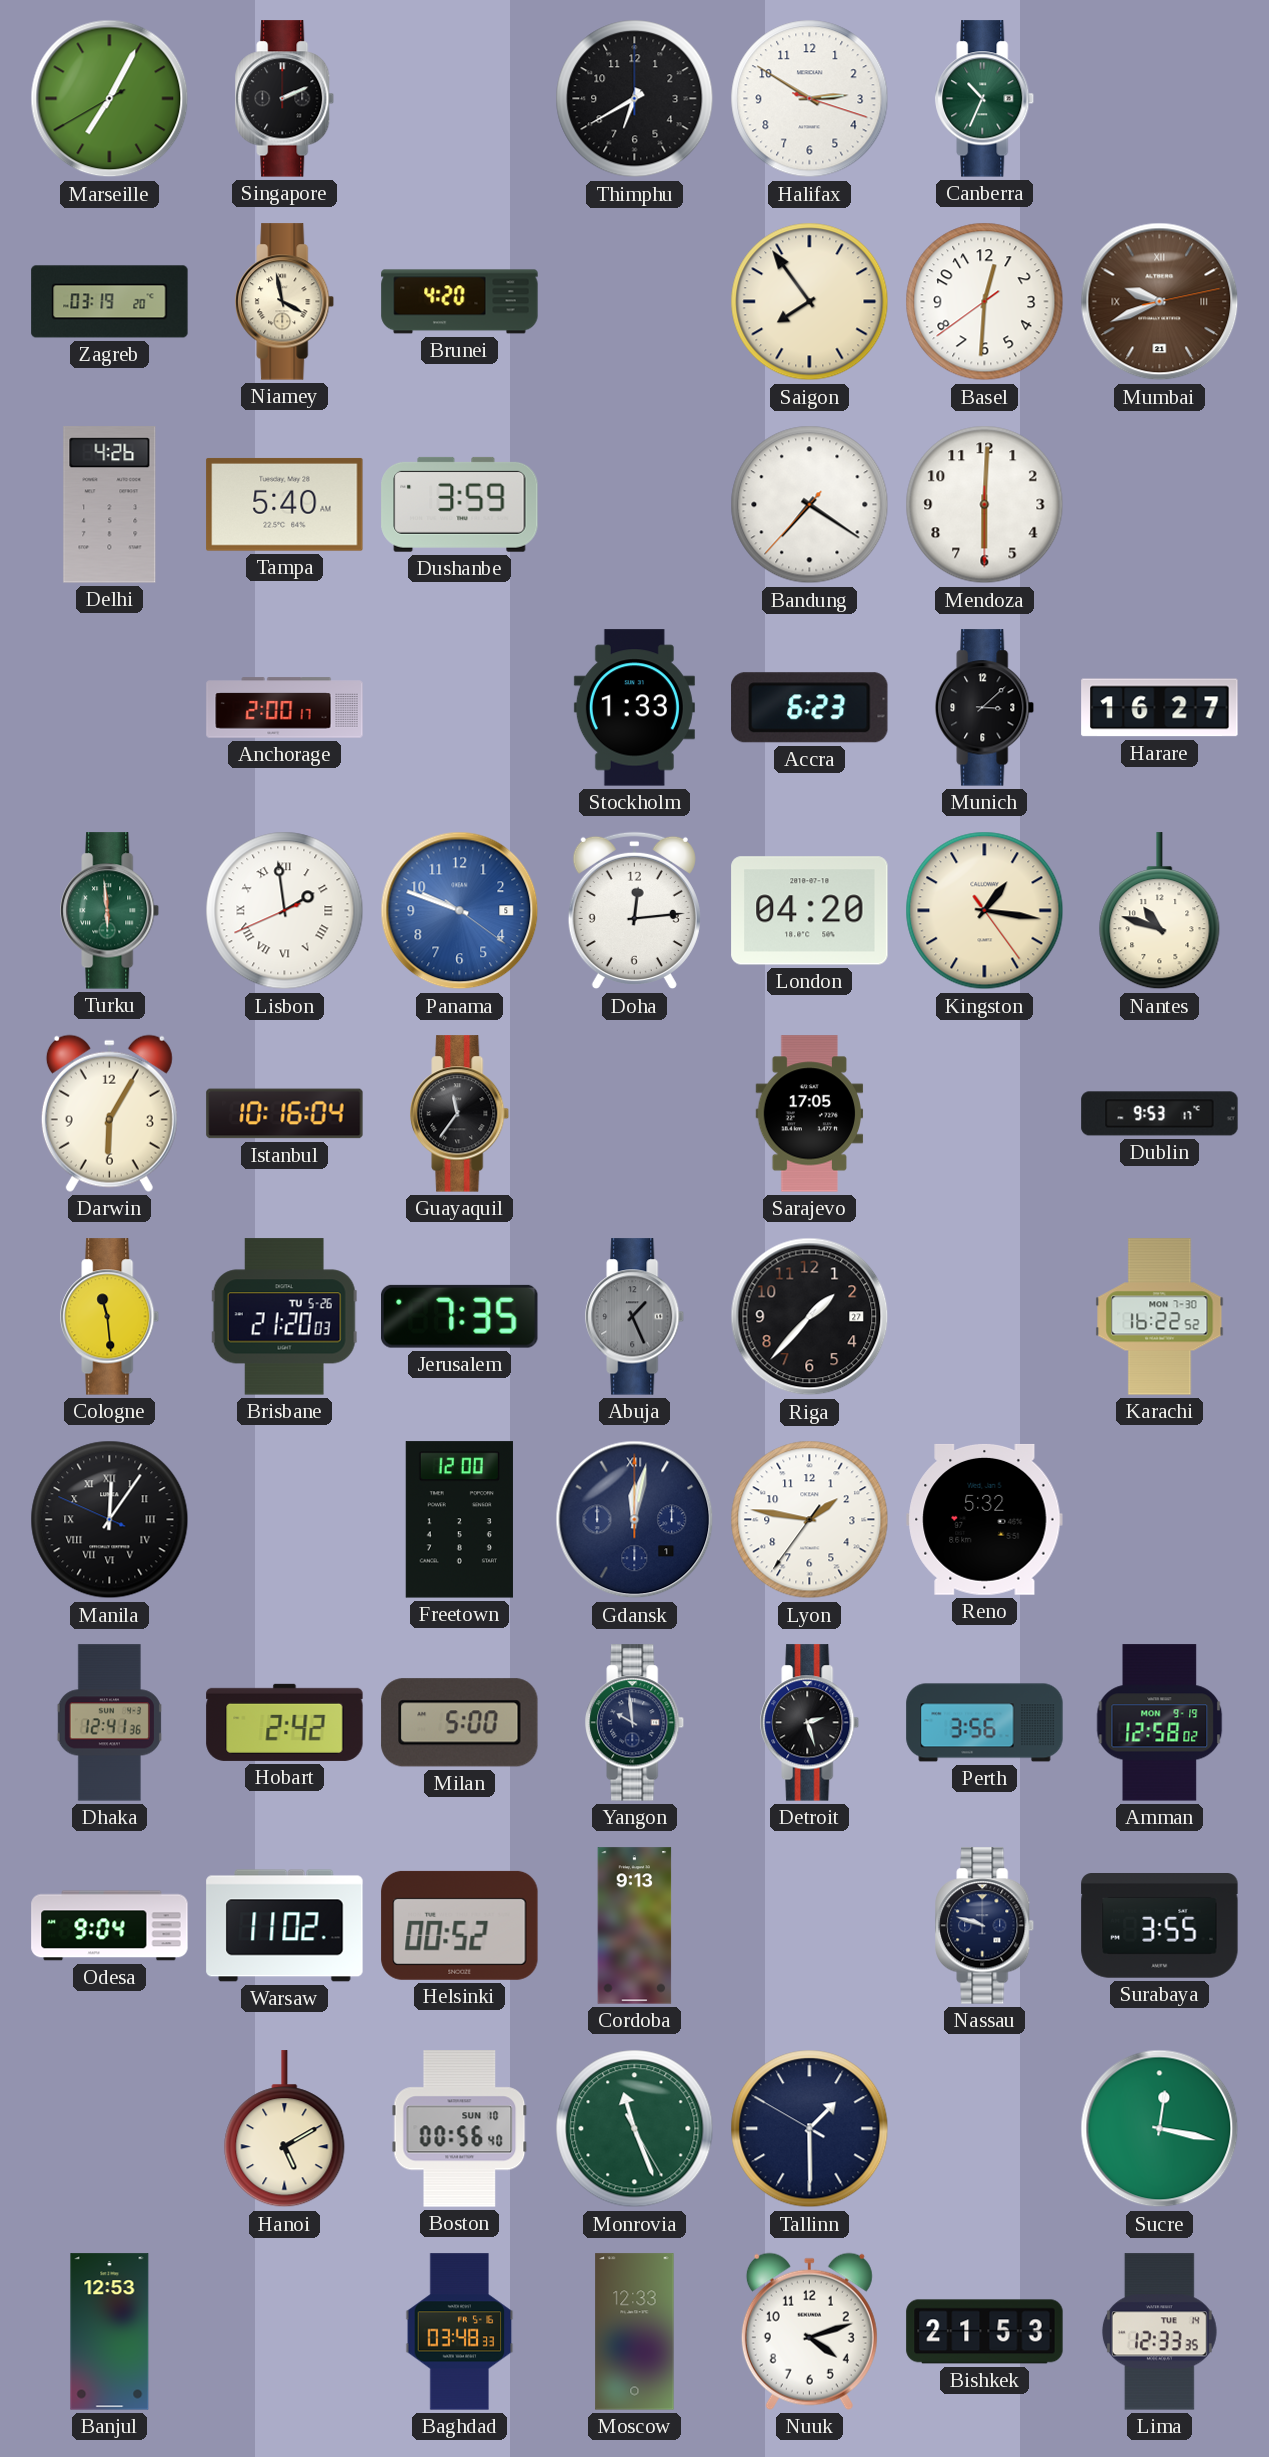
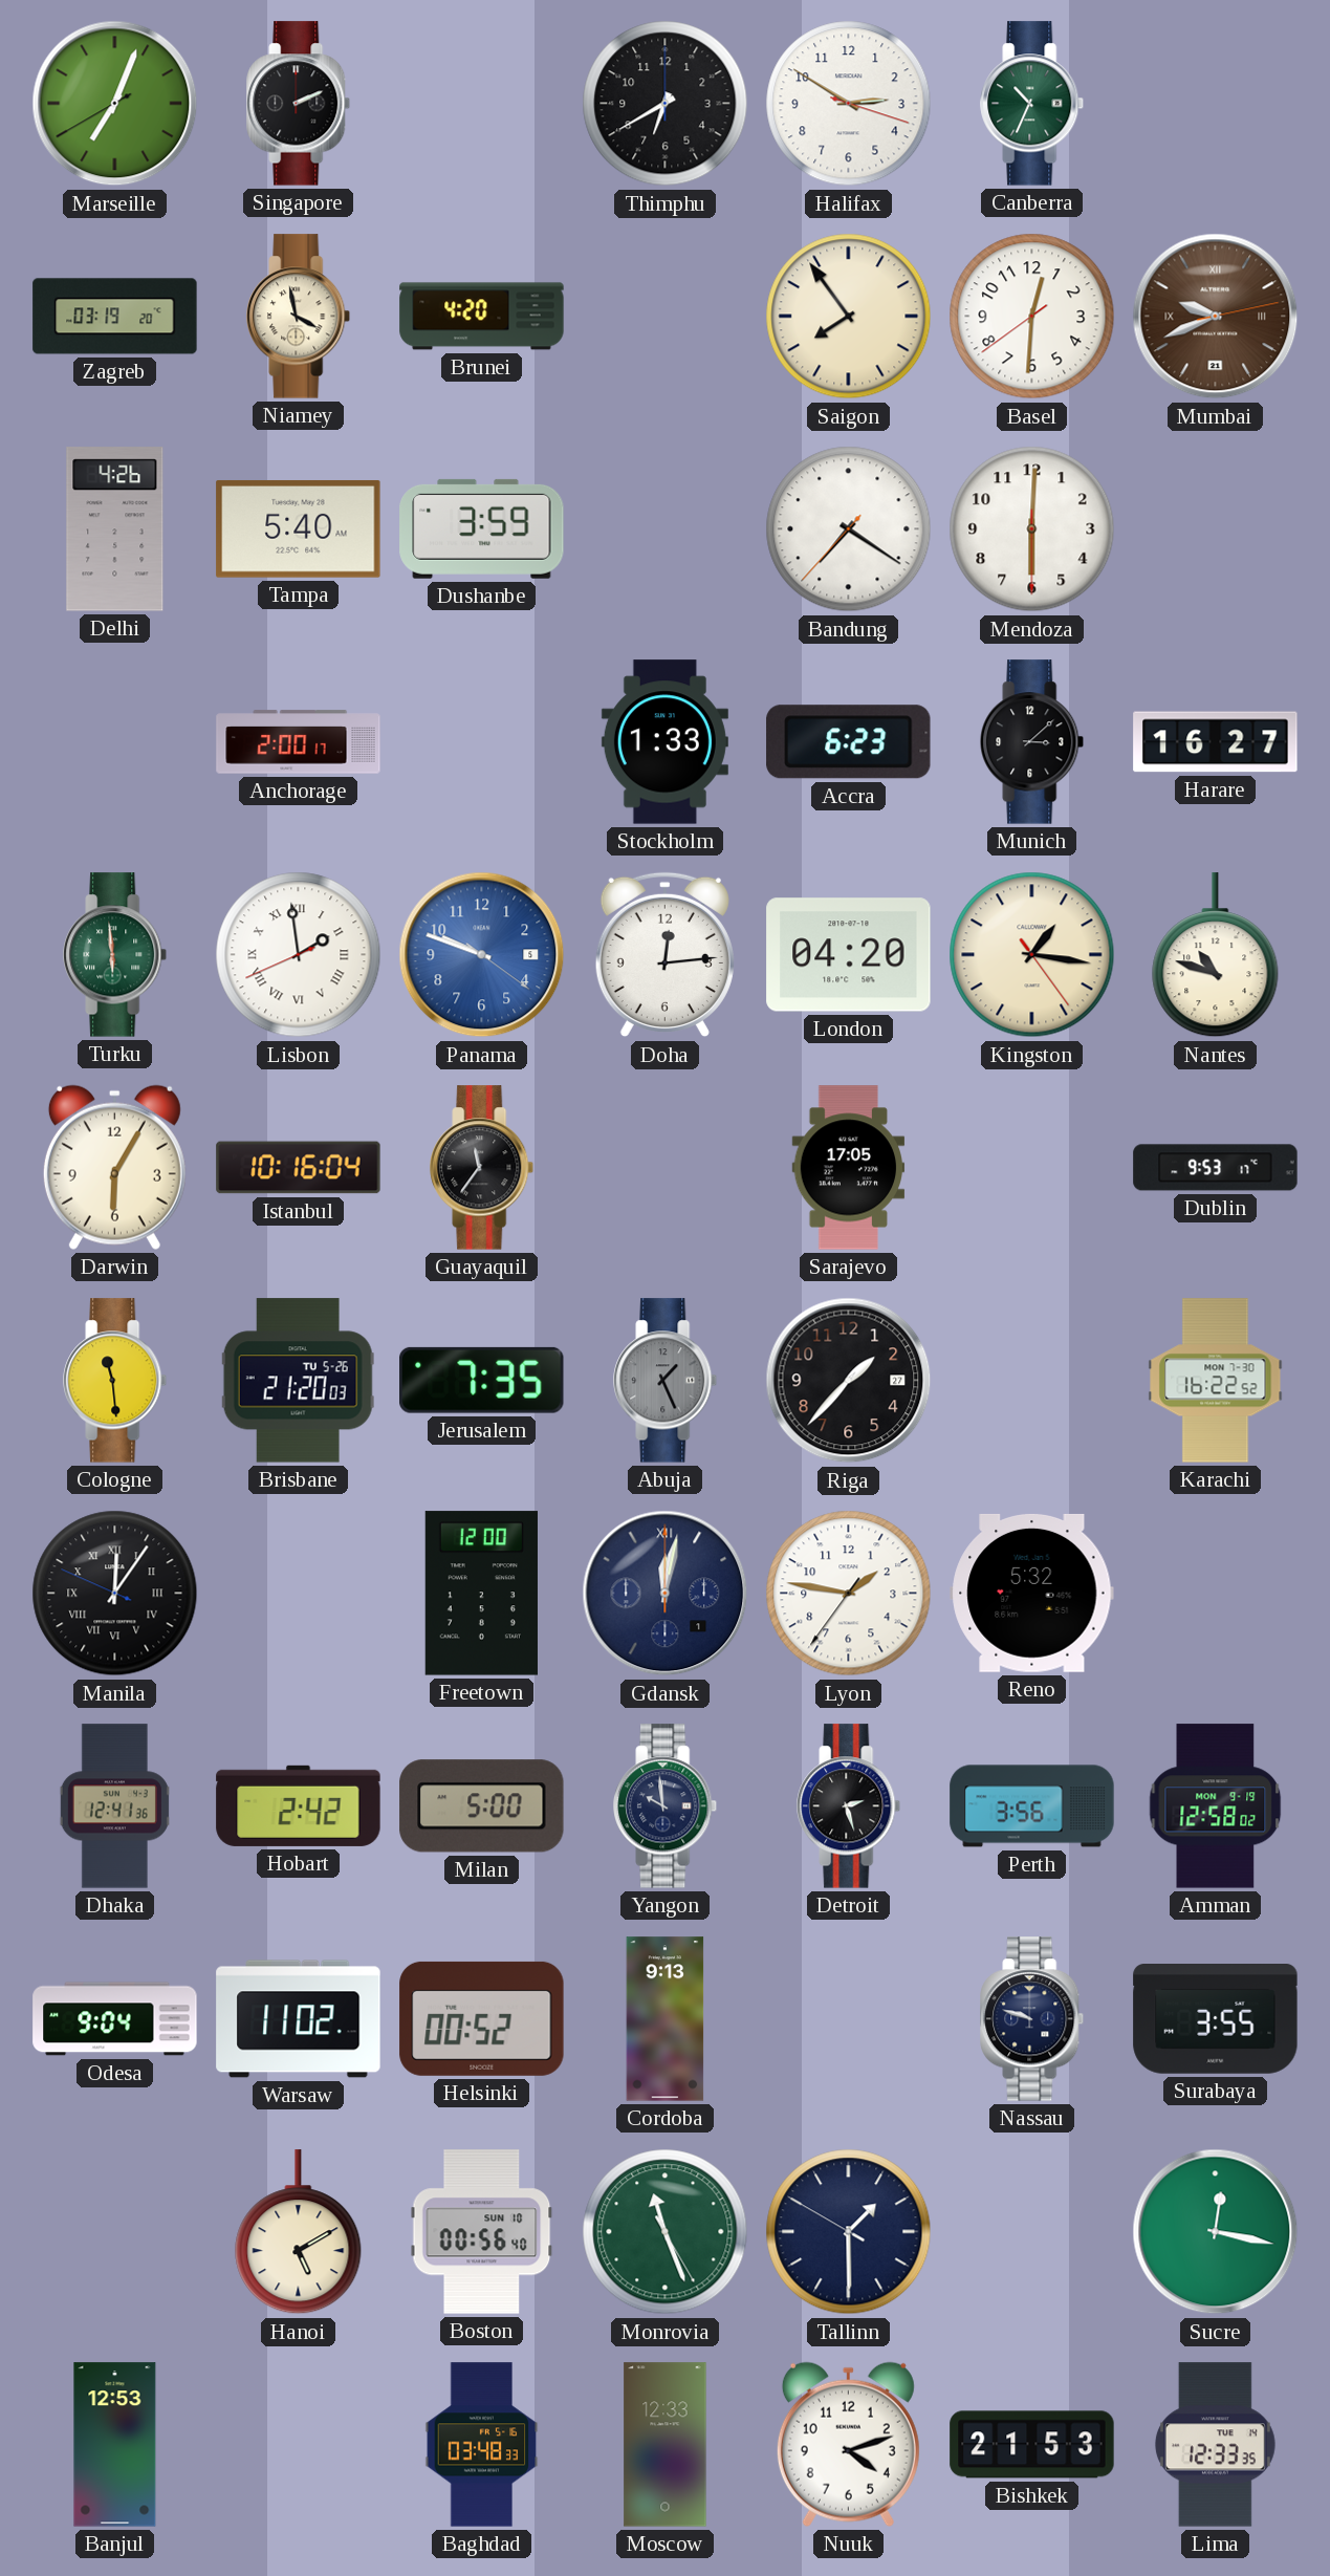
Marseille: 7:04 -> 7:03
